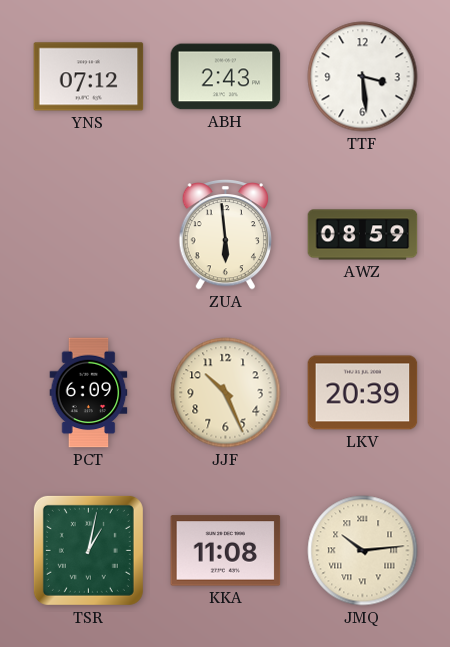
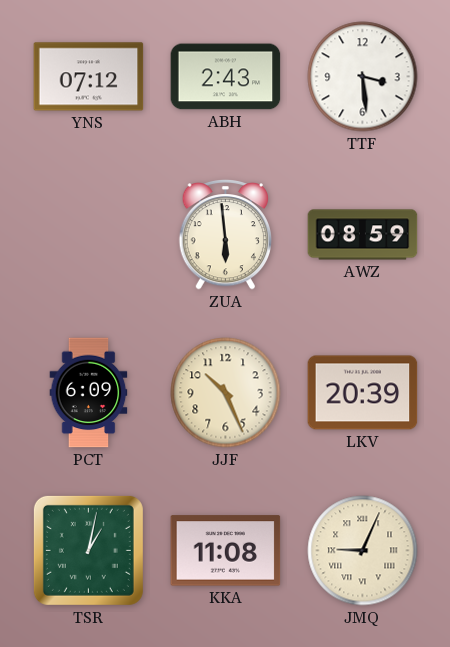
JMQ: 10:14 -> 9:04
